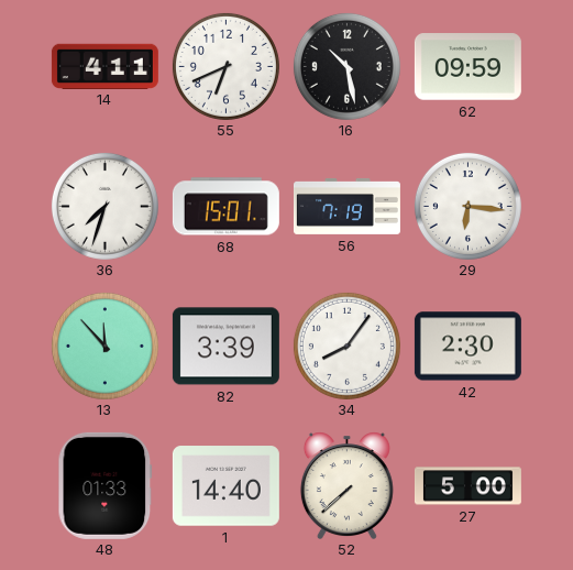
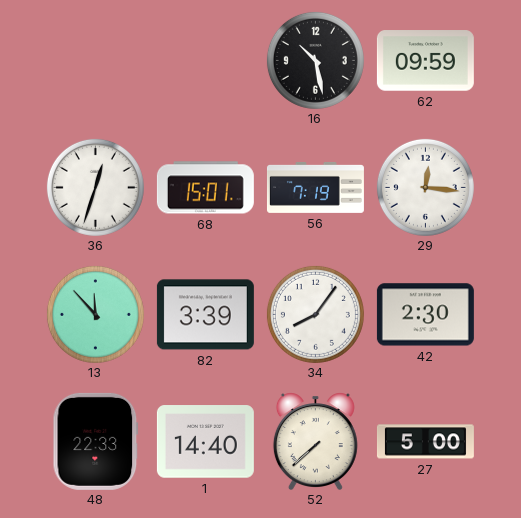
14: 4:11 -> none
55: 6:41 -> none
36: 7:33 -> 12:33
29: 6:16 -> 12:16
48: 01:33 -> 22:33
